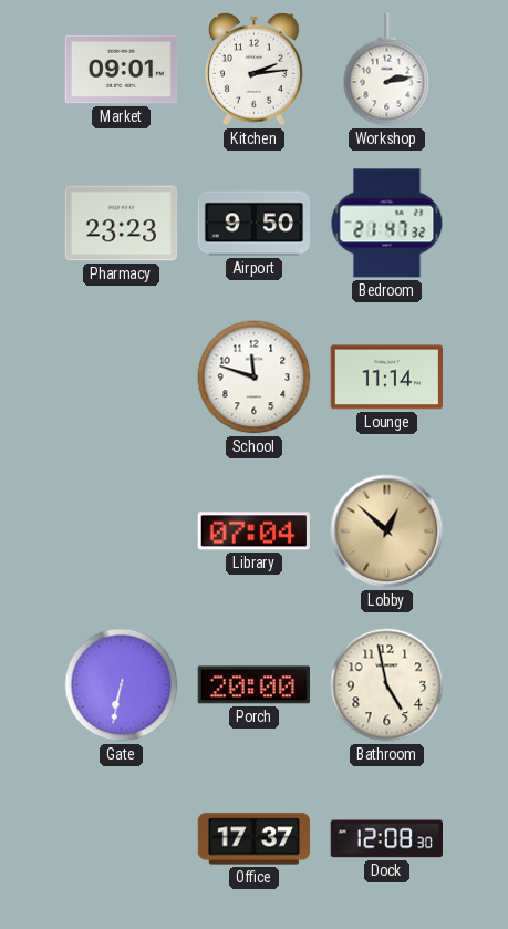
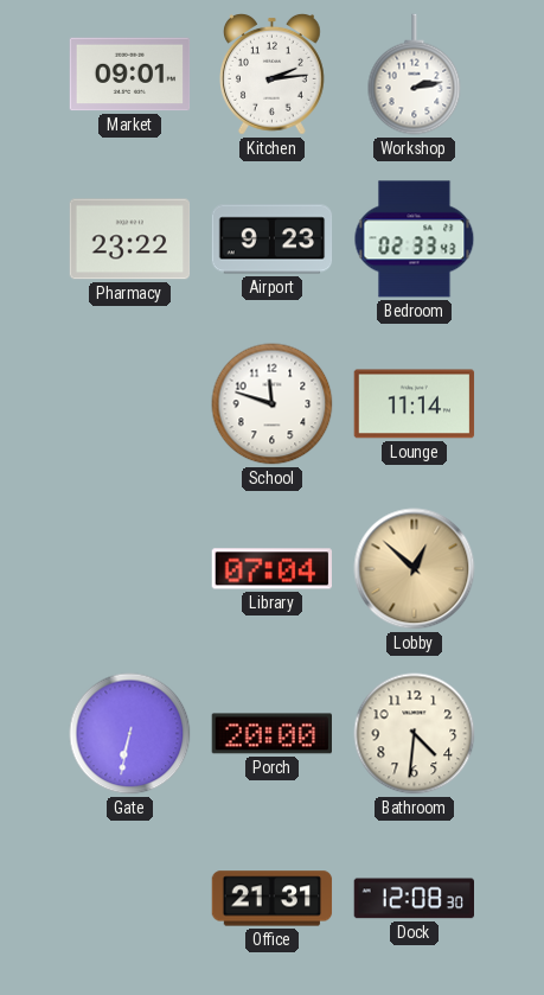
Pharmacy: 23:23 -> 23:22
Airport: 9:50 -> 9:23
Bedroom: 21:47 -> 02:33
Bathroom: 4:58 -> 4:31
Office: 17:37 -> 21:31
